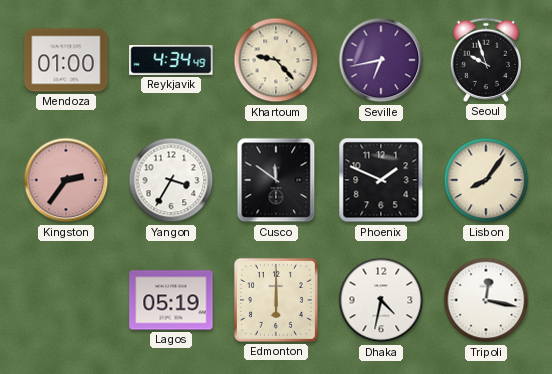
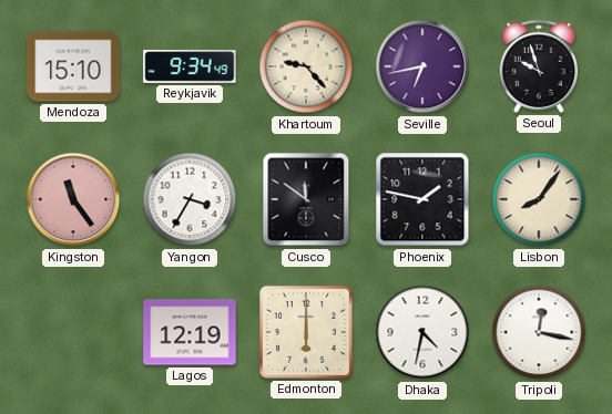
Mendoza: 01:00 -> 15:10
Reykjavik: 4:34 -> 9:34
Kingston: 2:36 -> 11:24
Phoenix: 1:49 -> 1:47
Lagos: 05:19 -> 12:19
